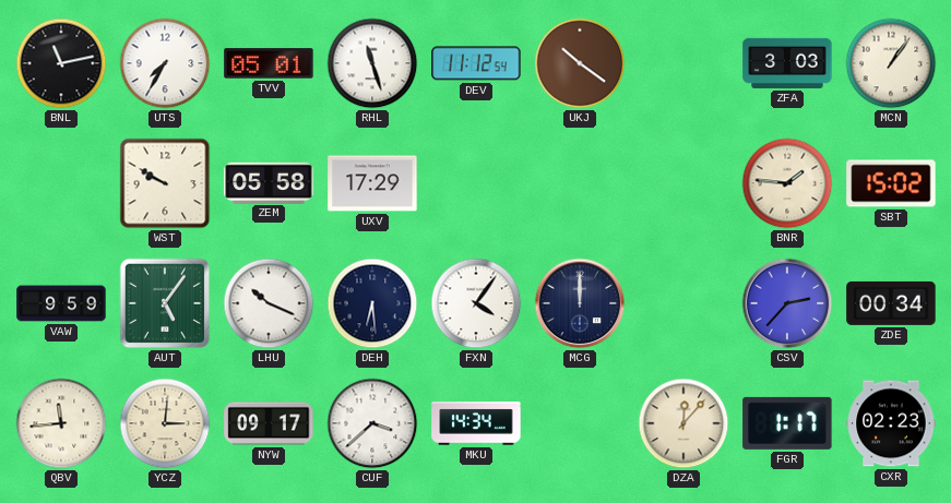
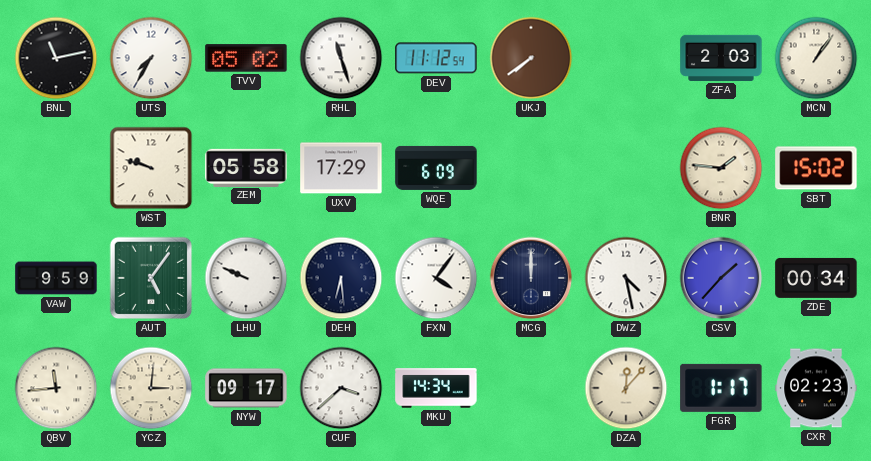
TVV: 05:01 -> 05:02
UKJ: 10:21 -> 7:39
ZFA: 3:03 -> 2:03
WST: 9:50 -> 9:48
WQE: none -> 6:09
LHU: 10:19 -> 9:49
DWZ: none -> 4:28
CSV: 2:37 -> 1:37
